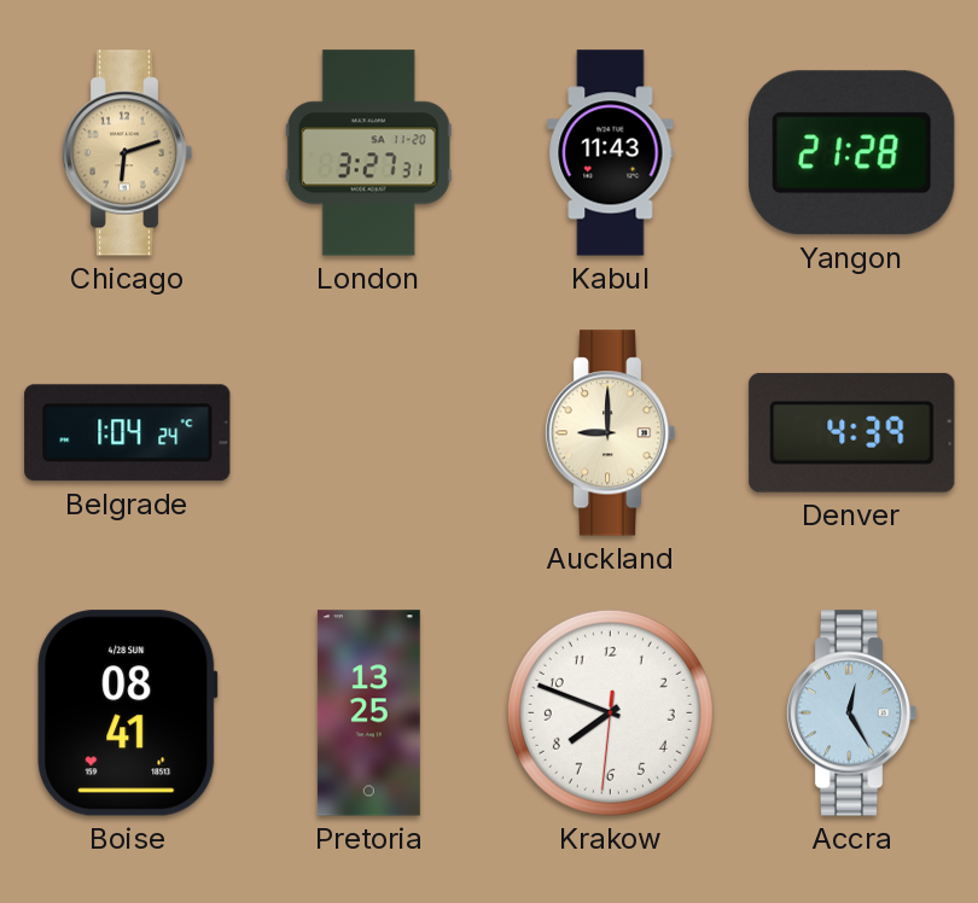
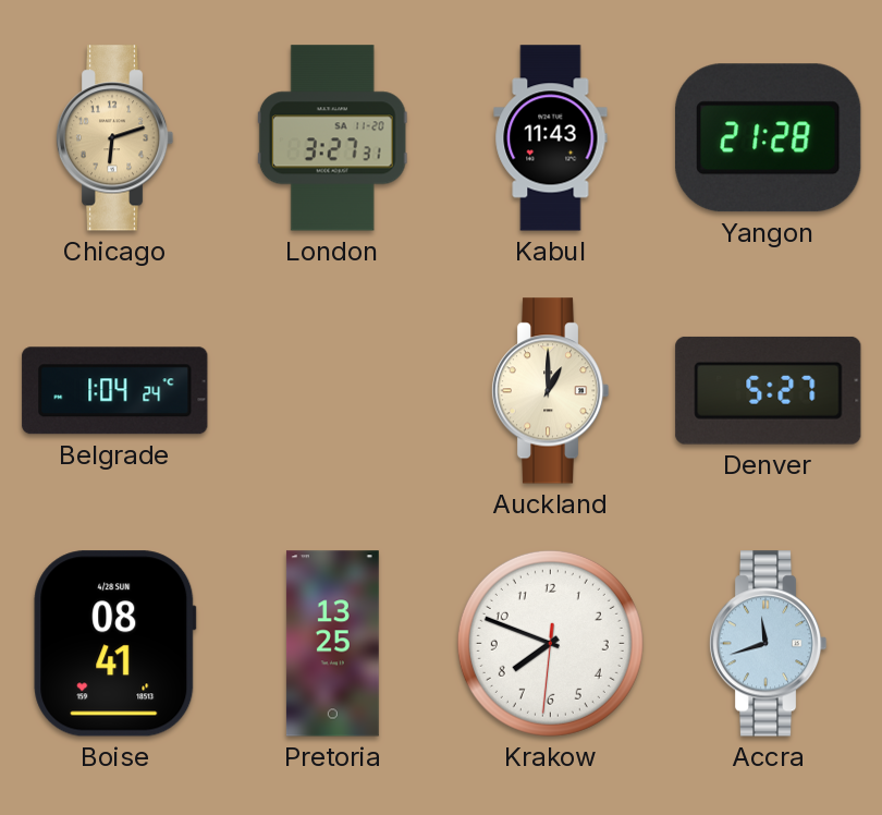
Auckland: 9:00 -> 1:00
Denver: 4:39 -> 5:27
Accra: 12:25 -> 11:42
